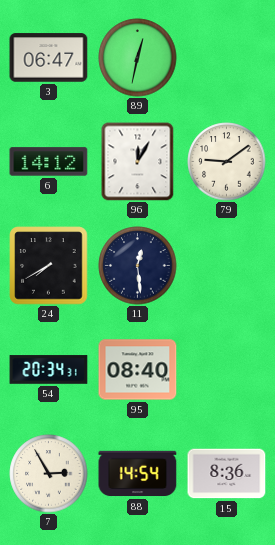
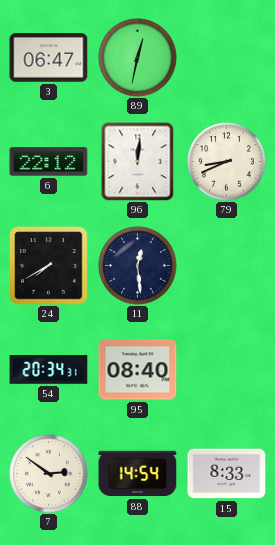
6: 14:12 -> 22:12
96: 12:05 -> 12:01
79: 9:09 -> 8:41
7: 2:55 -> 2:51
15: 8:36 -> 8:33
